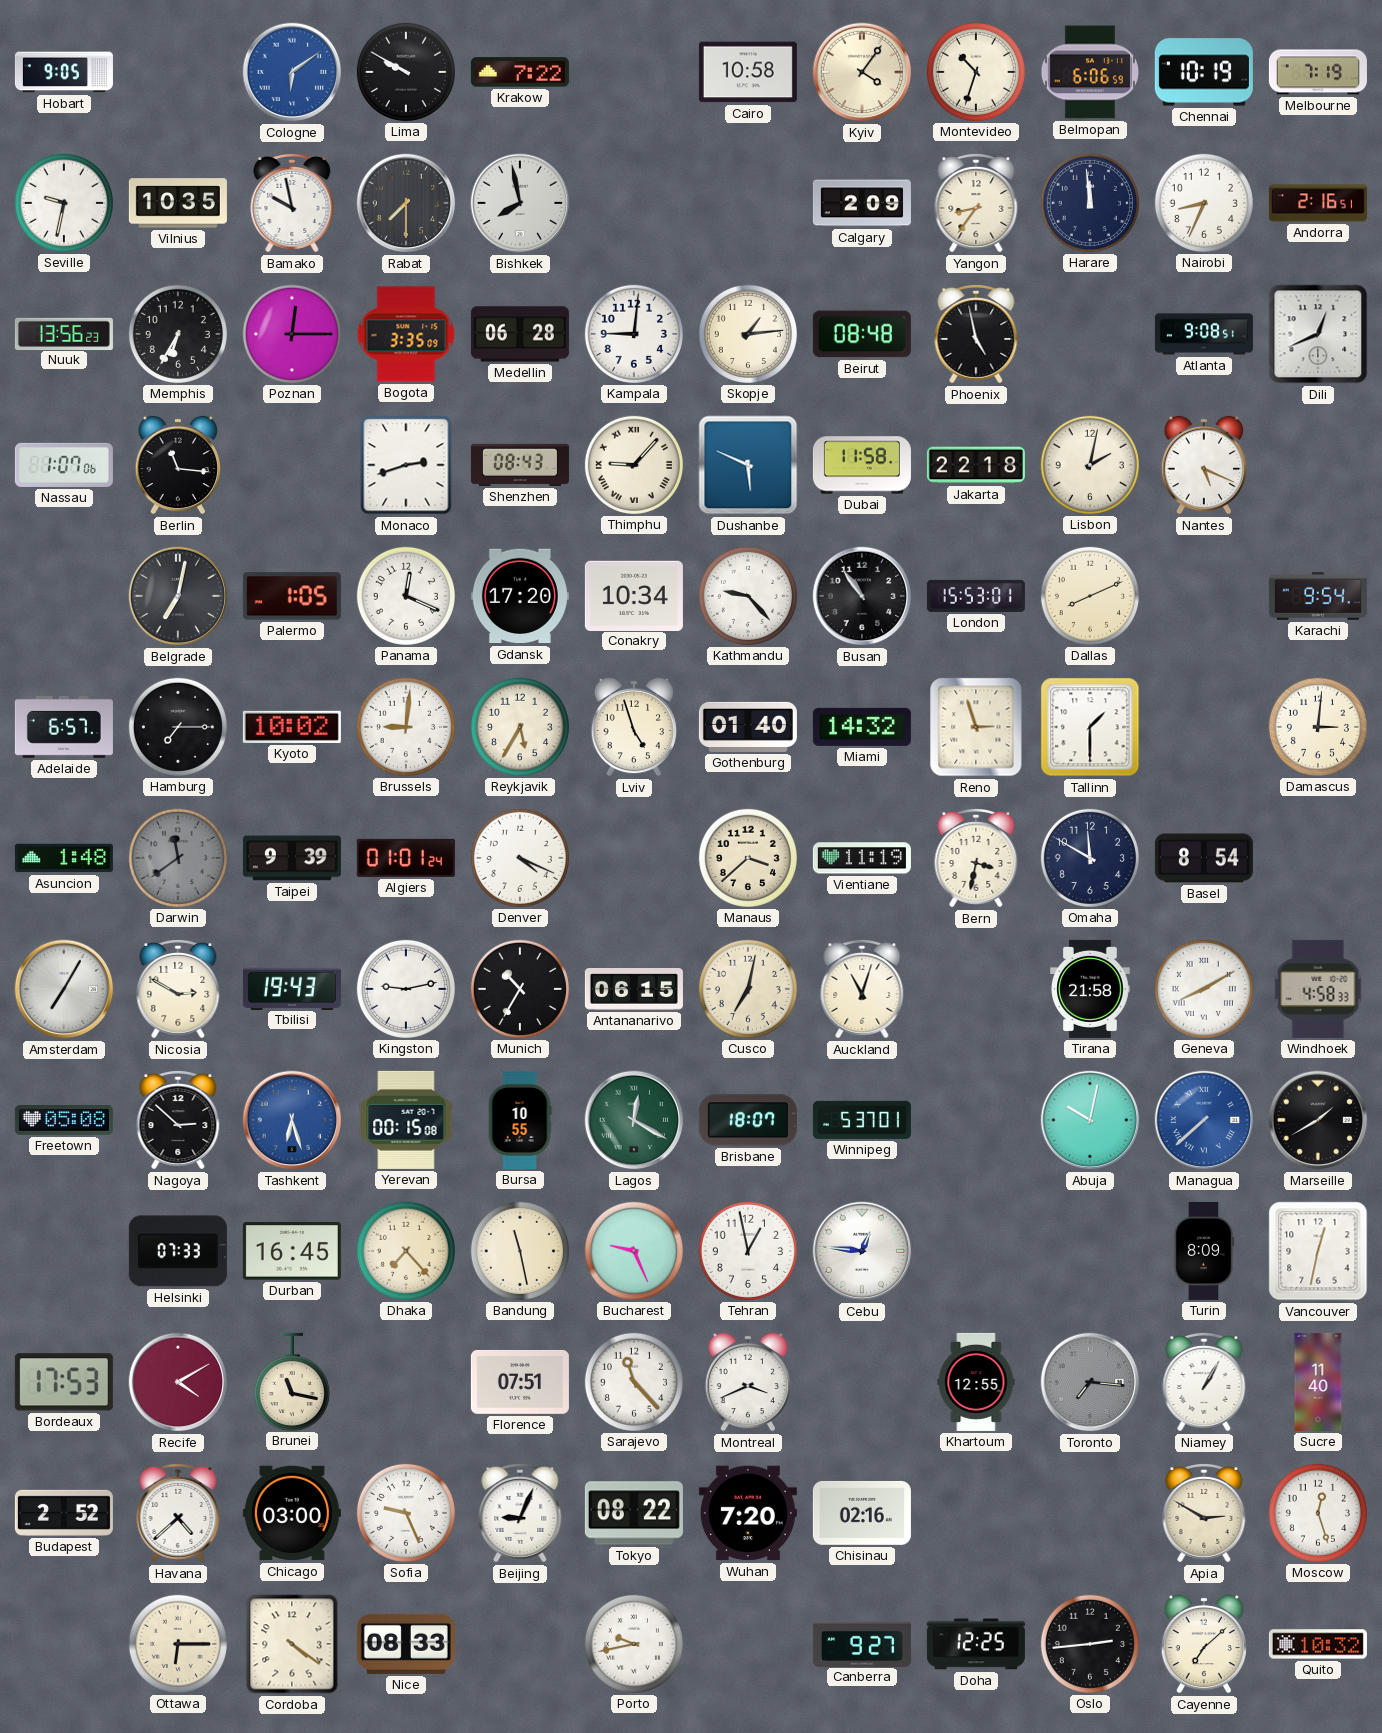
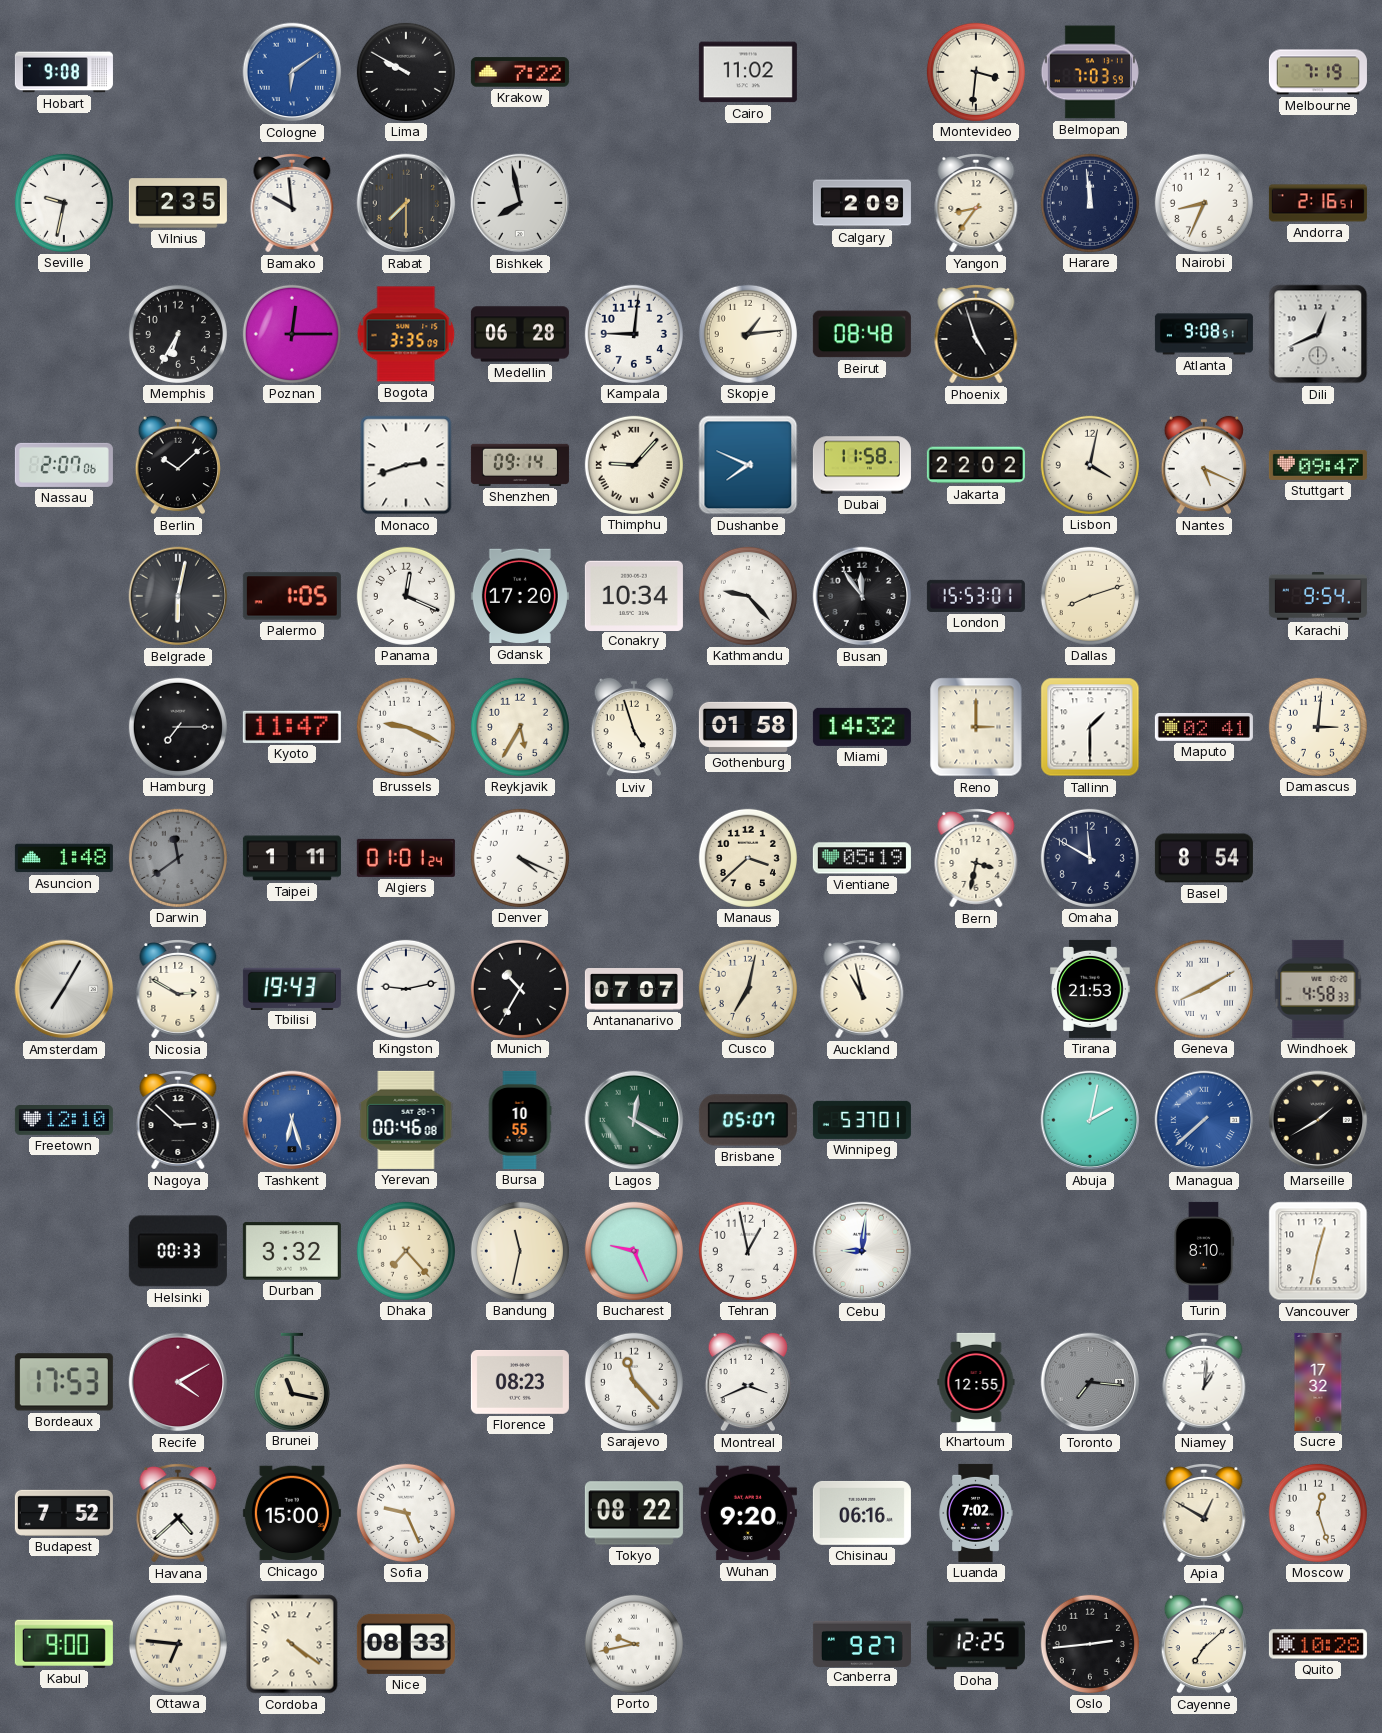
Hobart: 9:05 -> 9:08
Cairo: 10:58 -> 11:02
Kyiv: 4:06 -> none
Montevideo: 10:33 -> 3:31
Belmopan: 6:06 -> 7:03
Chennai: 10:19 -> none
Vilnius: 10:35 -> 2:35
Bamako: 9:58 -> 9:59
Nuuk: 13:56 -> none
Phoenix: 4:58 -> 4:57
Nassau: 1:07 -> 2:07
Berlin: 11:16 -> 10:08
Shenzhen: 08:43 -> 09:14
Dushanbe: 5:49 -> 7:49
Jakarta: 22:18 -> 22:02
Lisbon: 2:02 -> 4:02
Stuttgart: none -> 09:47
Belgrade: 7:02 -> 6:02
Busan: 10:54 -> 11:54
Dallas: 8:11 -> 8:12
Adelaide: 6:57 -> none
Kyoto: 10:02 -> 11:47
Brussels: 9:01 -> 9:19
Gothenburg: 01:40 -> 01:58
Reno: 2:57 -> 3:00
Maputo: none -> 02:41
Taipei: 9:39 -> 1:11
Vientiane: 11:19 -> 05:19
Antananarivo: 06:15 -> 07:07
Auckland: 11:03 -> 10:58
Tirana: 21:58 -> 21:53
Freetown: 05:08 -> 12:10
Yerevan: 00:15 -> 00:46
Brisbane: 18:07 -> 05:07
Abuja: 10:02 -> 2:02
Helsinki: 07:33 -> 00:33
Durban: 16:45 -> 3:32
Bandung: 11:28 -> 11:32
Cebu: 12:46 -> 9:01
Turin: 8:09 -> 8:10
Florence: 07:51 -> 08:23
Niamey: 1:05 -> 1:01
Sucre: 11:40 -> 17:32
Budapest: 2:52 -> 7:52
Chicago: 03:00 -> 15:00
Beijing: 9:04 -> none
Wuhan: 7:20 -> 9:20
Chisinau: 02:16 -> 06:16
Luanda: none -> 7:02
Apia: 2:50 -> 12:50
Kabul: none -> 9:00
Ottawa: 6:15 -> 6:46
Quito: 10:32 -> 10:28
